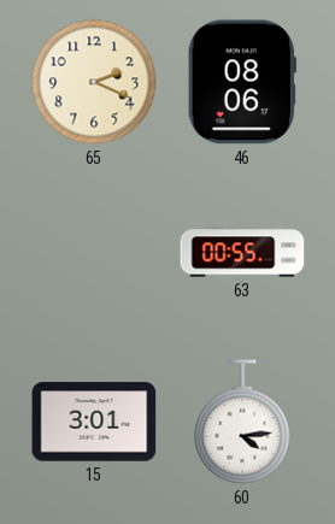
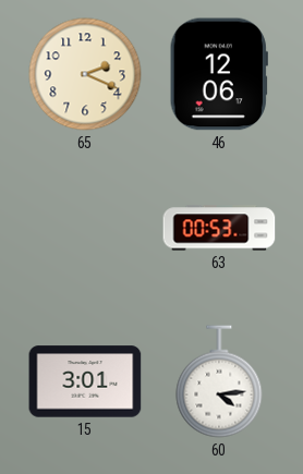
46: 08:06 -> 12:06
63: 00:55 -> 00:53
